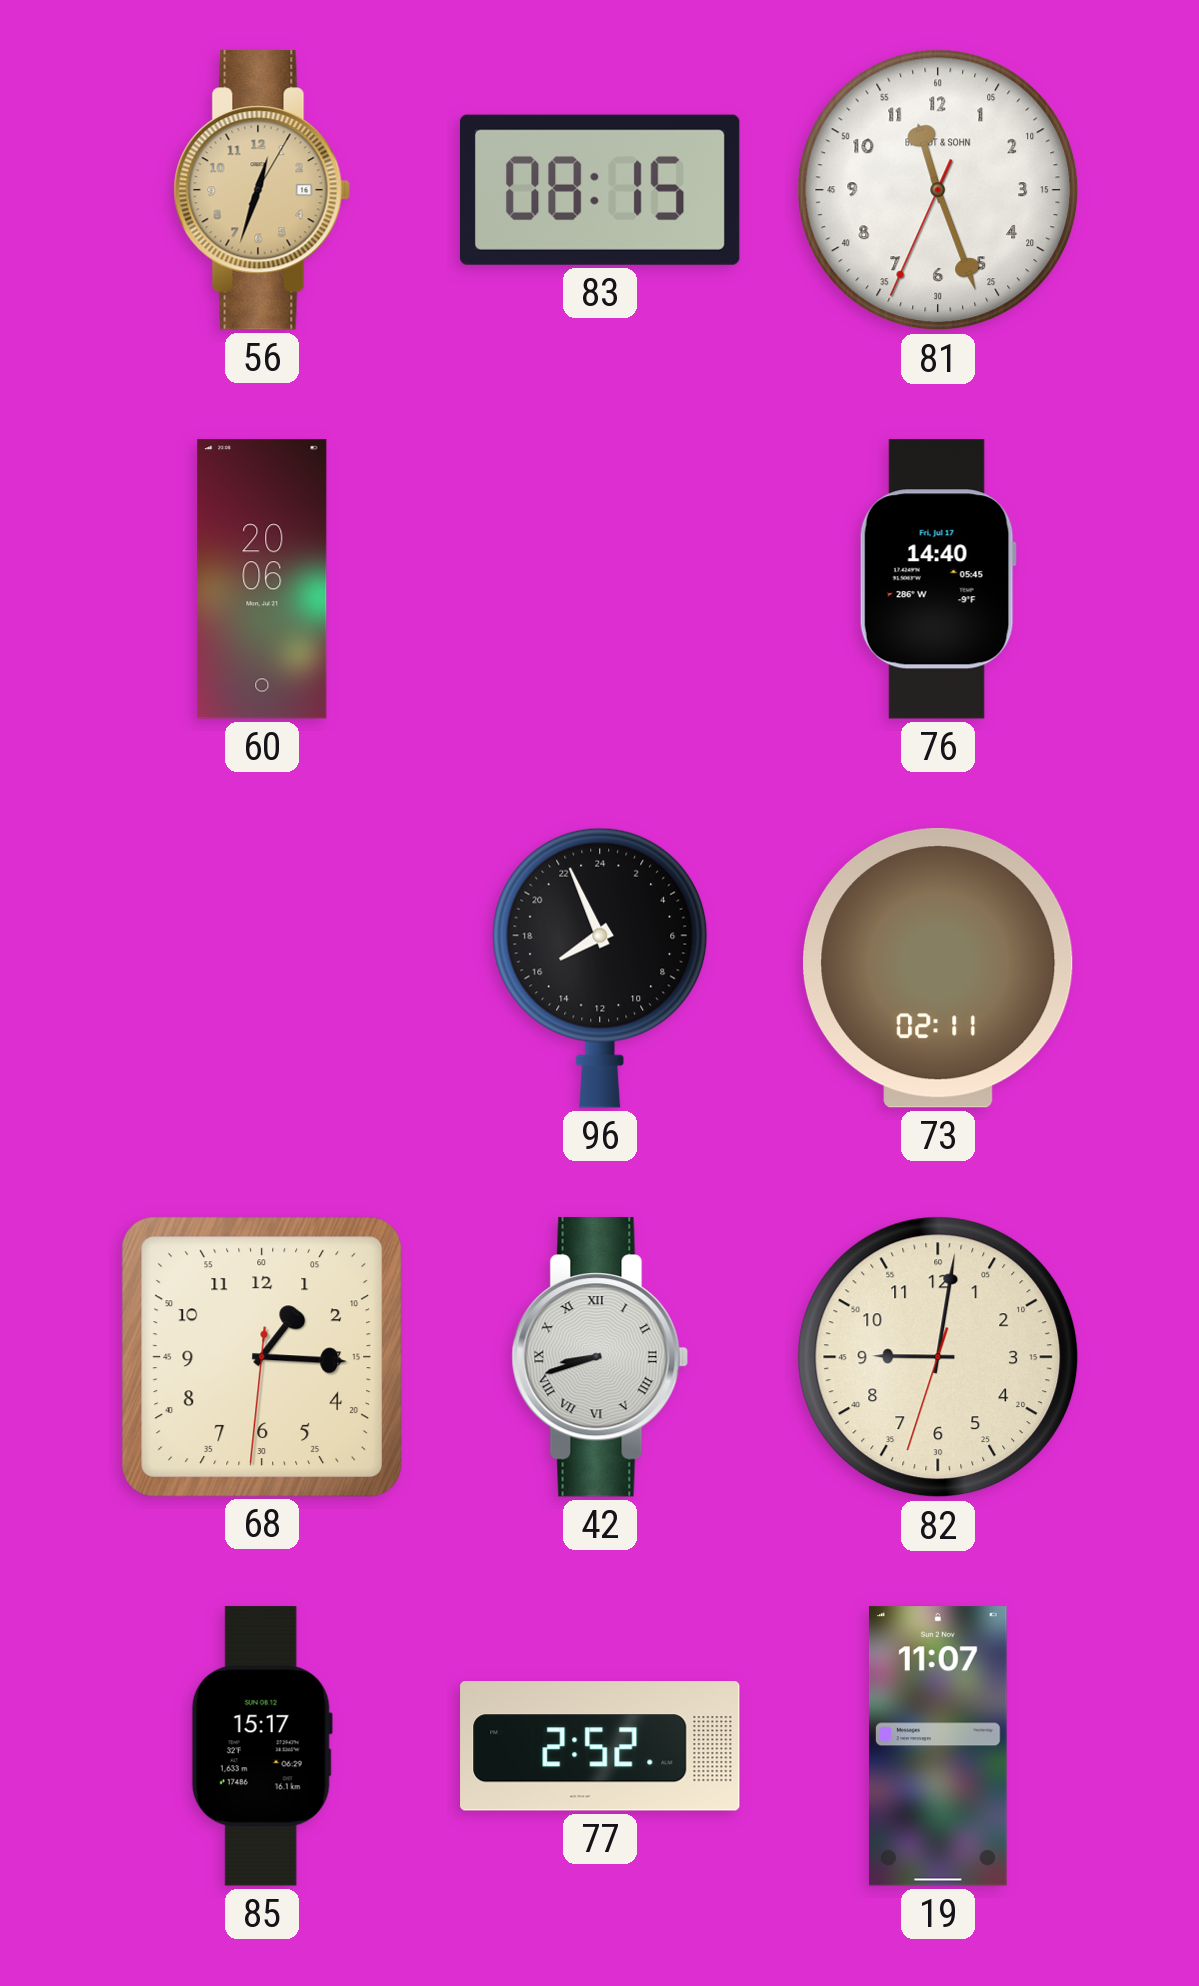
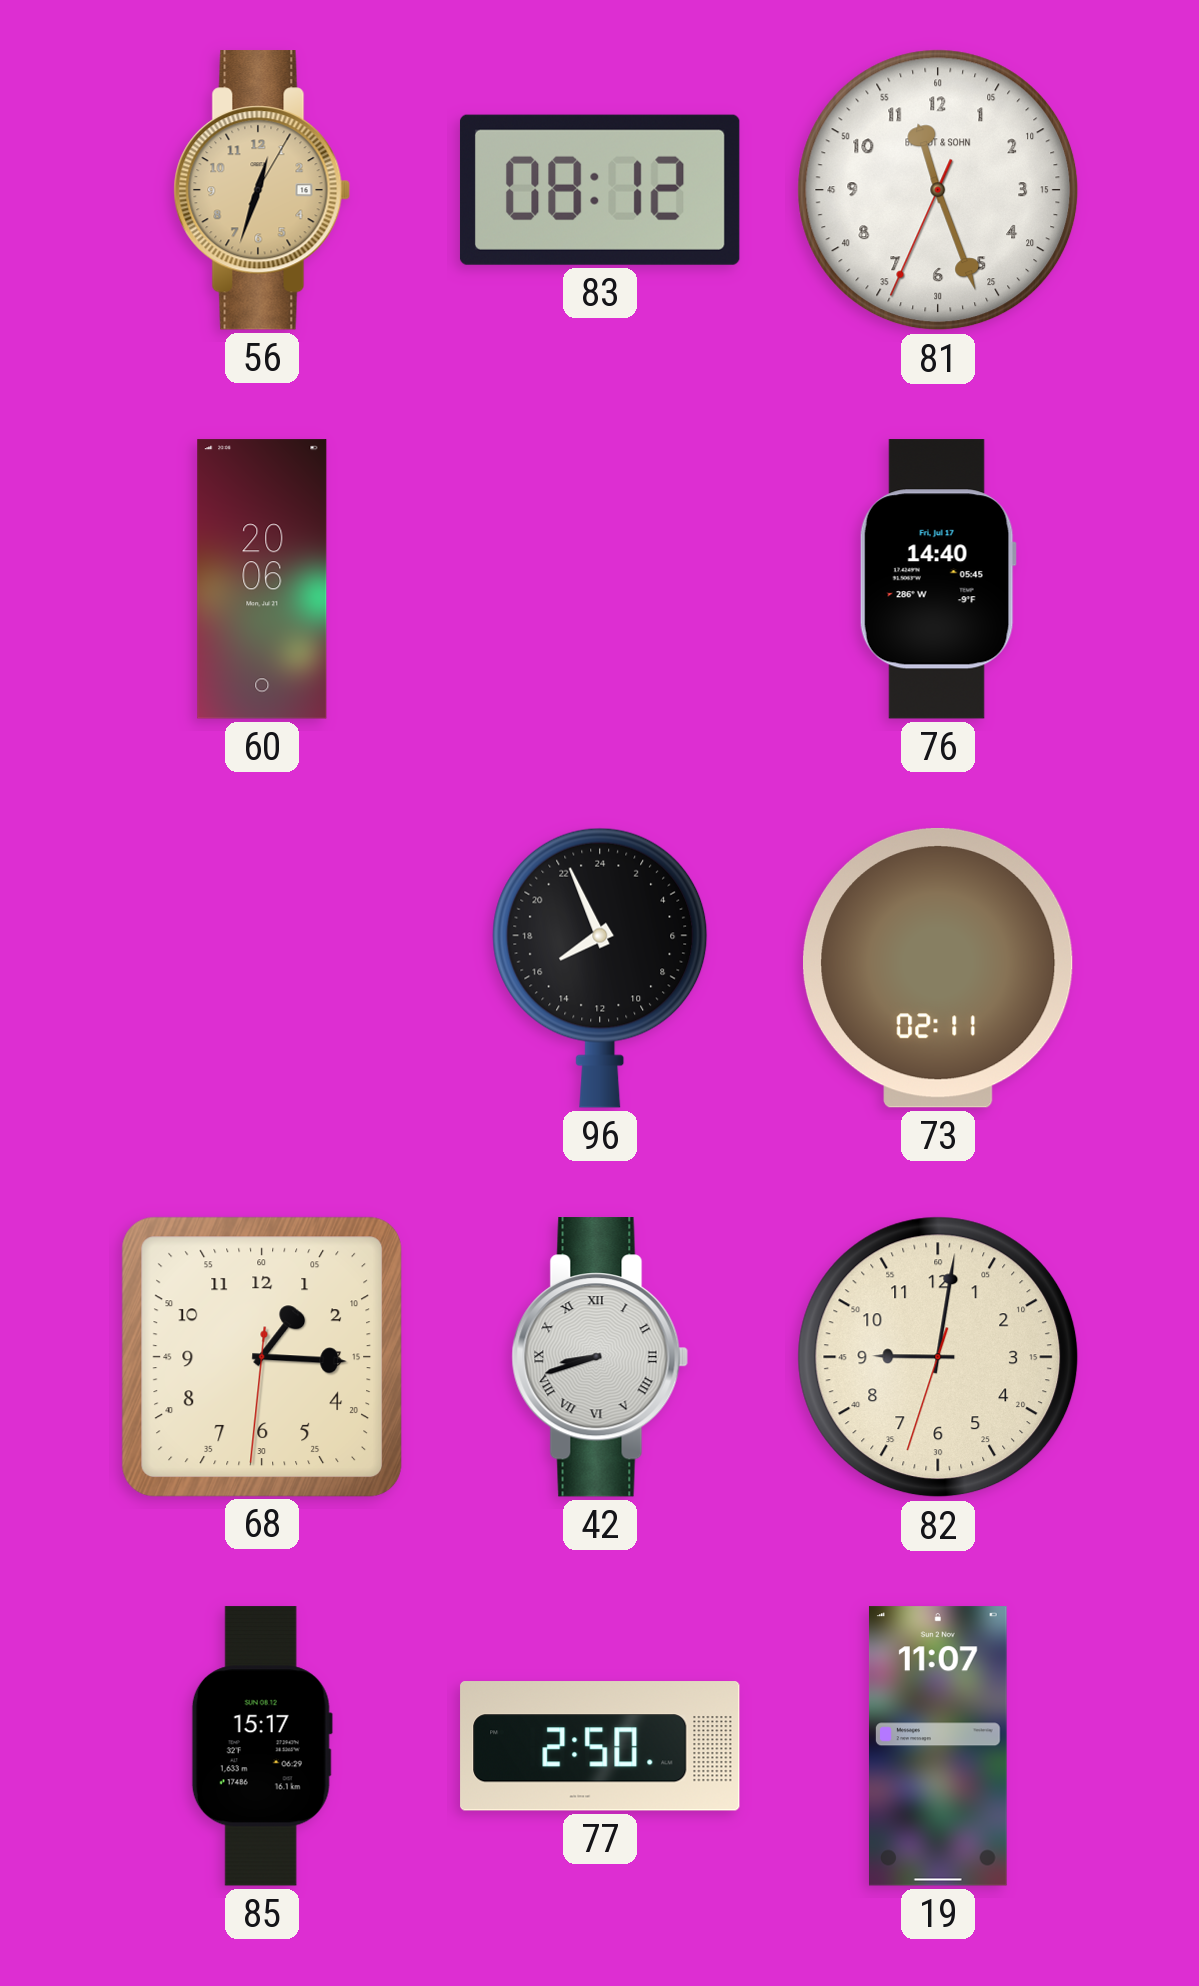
83: 08:15 -> 08:12
77: 2:52 -> 2:50
